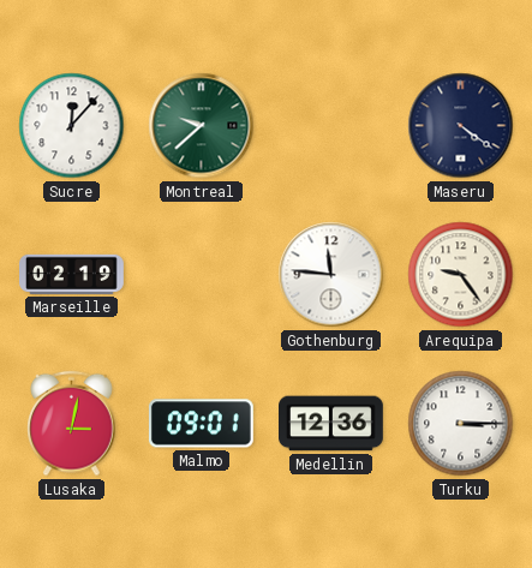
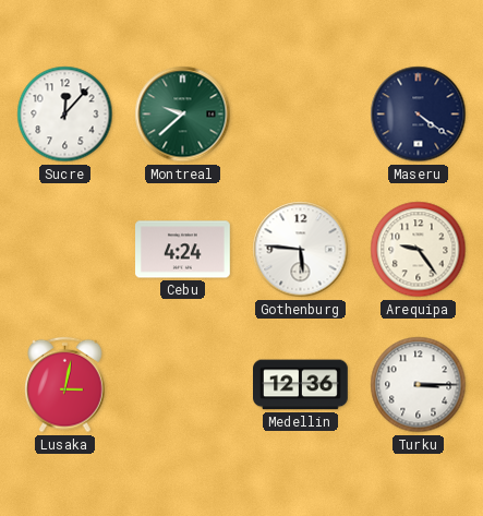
Marseille: 02:19 -> none
Cebu: none -> 4:24
Gothenburg: 11:46 -> 5:46
Malmo: 09:01 -> none
